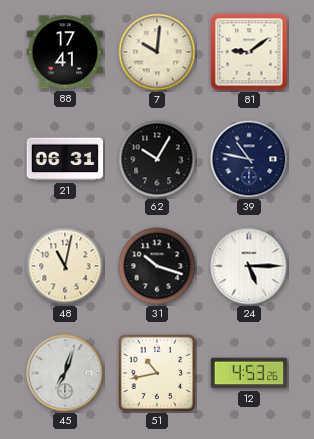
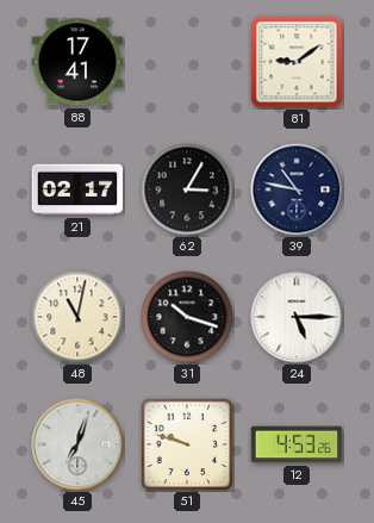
7: 10:01 -> none
21: 06:31 -> 02:17
62: 10:05 -> 3:05
51: 10:43 -> 9:48
